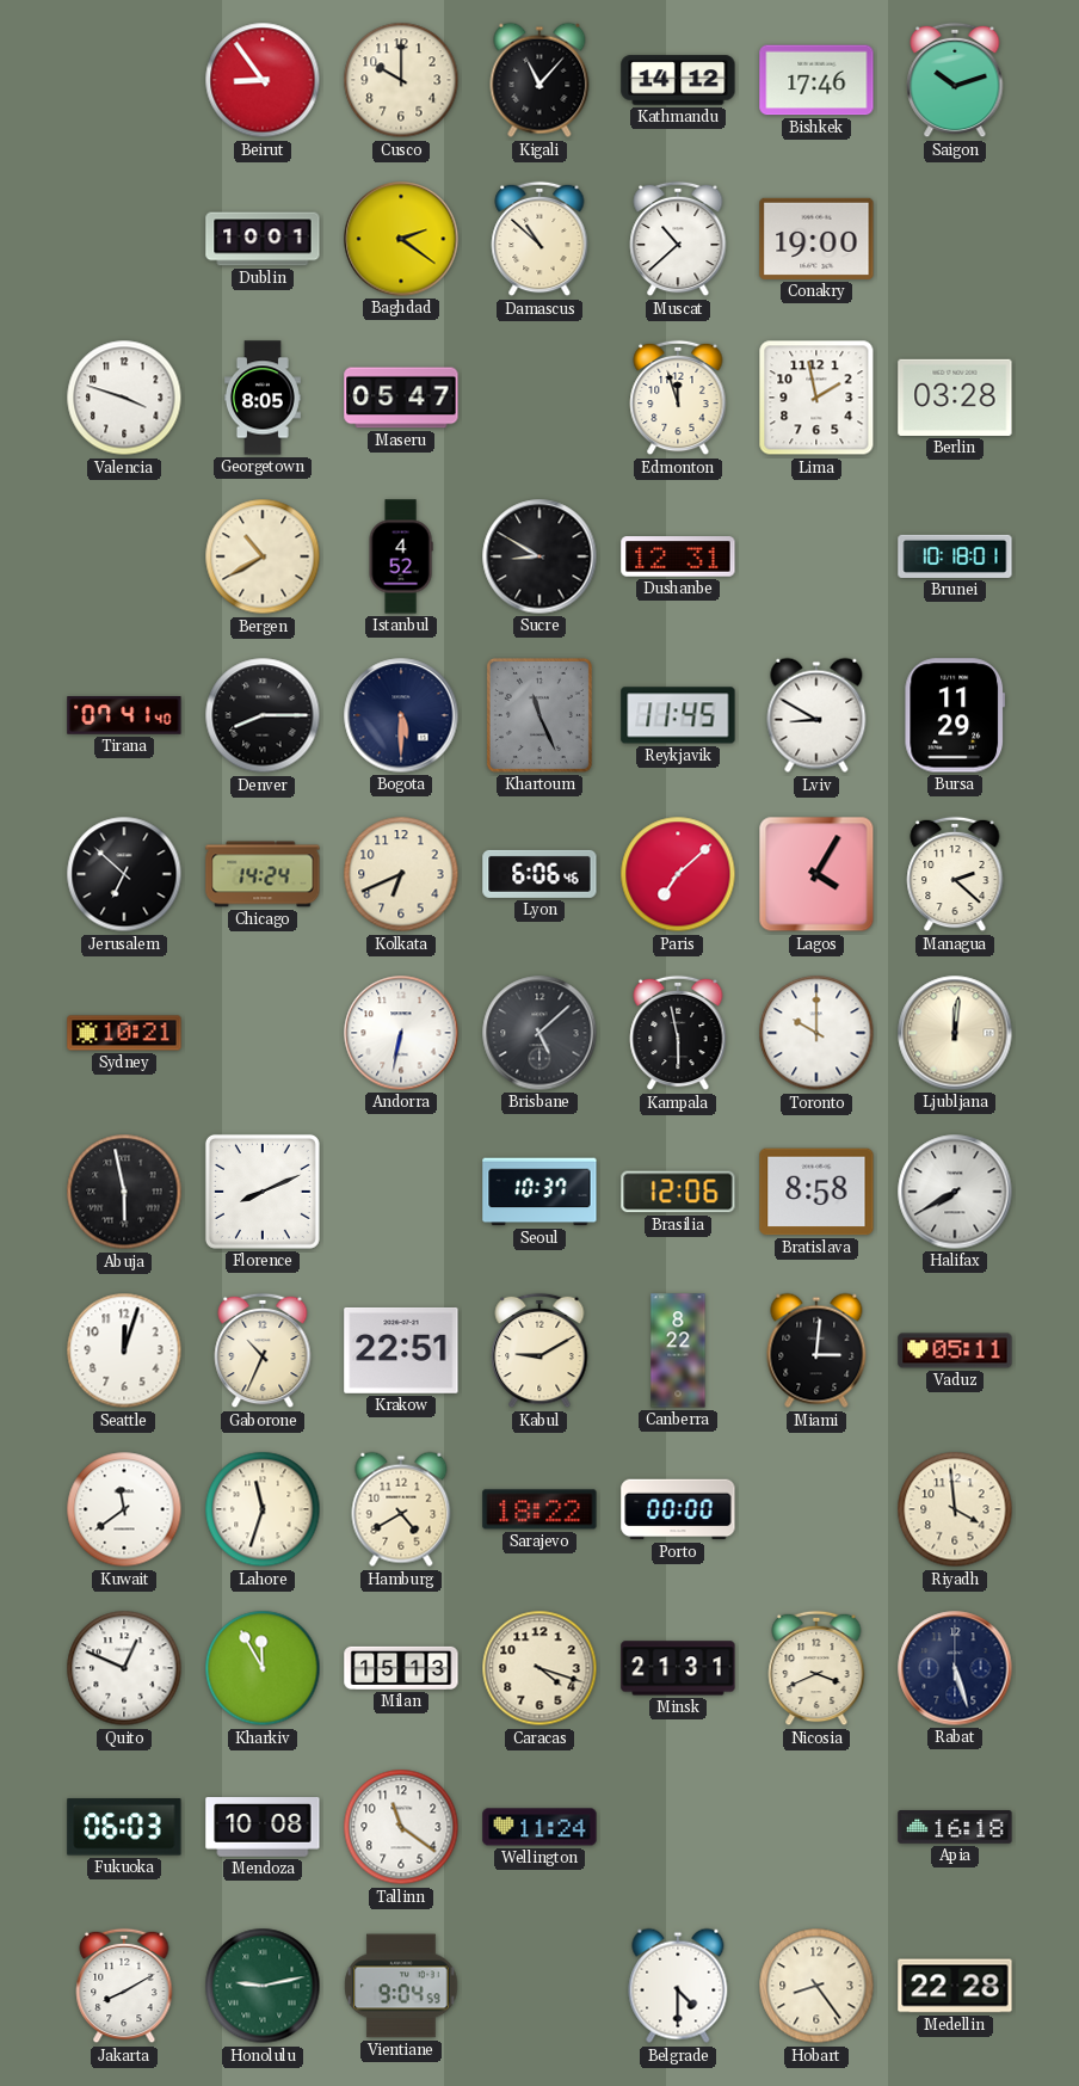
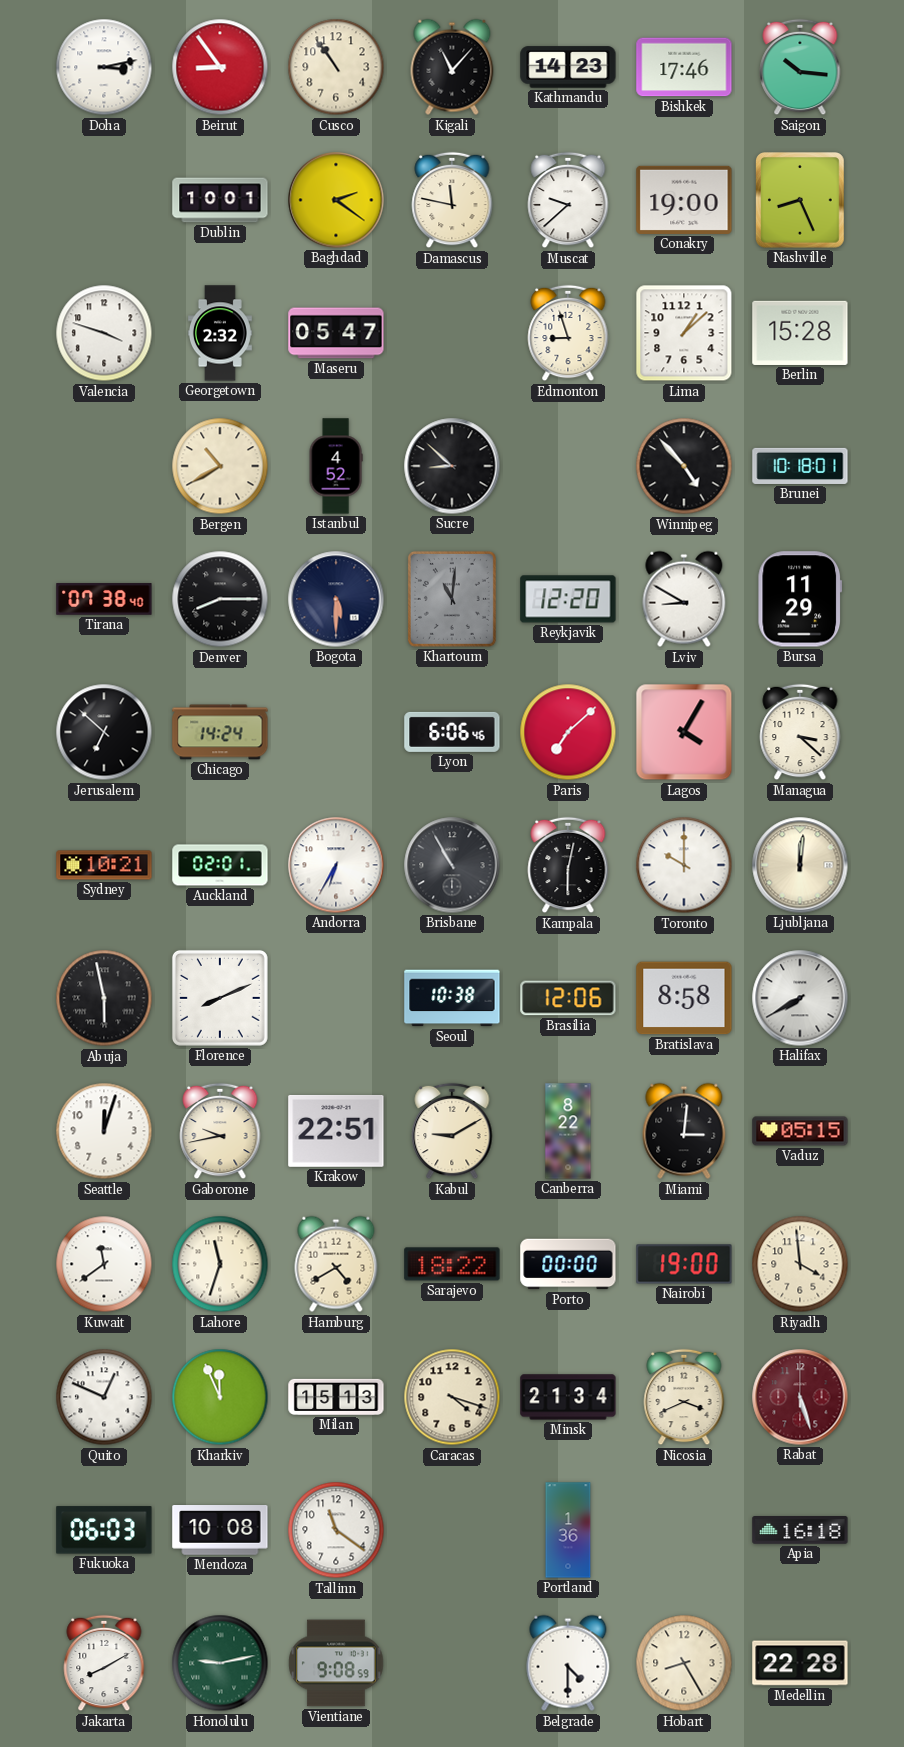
Doha: none -> 3:13
Cusco: 10:00 -> 10:54
Kathmandu: 14:12 -> 14:23
Saigon: 10:12 -> 10:16
Damascus: 10:52 -> 11:47
Muscat: 10:38 -> 9:38
Nashville: none -> 8:26
Georgetown: 8:05 -> 2:32
Edmonton: 11:57 -> 8:57
Lima: 1:58 -> 1:08
Berlin: 03:28 -> 15:28
Sucre: 8:50 -> 8:52
Dushanbe: 12:31 -> none
Winnipeg: none -> 4:53
Tirana: 07:41 -> 07:38
Khartoum: 11:26 -> 11:01
Reykjavik: 11:45 -> 12:20
Kolkata: 6:41 -> none
Managua: 2:22 -> 3:22
Auckland: none -> 02:01
Andorra: 6:32 -> 6:35
Brisbane: 5:08 -> 10:55
Kampala: 5:58 -> 6:02
Seoul: 10:37 -> 10:38
Gaborone: 10:34 -> 9:43
Vaduz: 05:11 -> 05:15
Nairobi: none -> 19:00
Kharkiv: 11:55 -> 11:56
Minsk: 21:31 -> 21:34
Rabat dial: navy -> burgundy
Wellington: 11:24 -> none
Portland: none -> 1:36
Vientiane: 9:04 -> 9:08
Hobart: 8:24 -> 8:25
